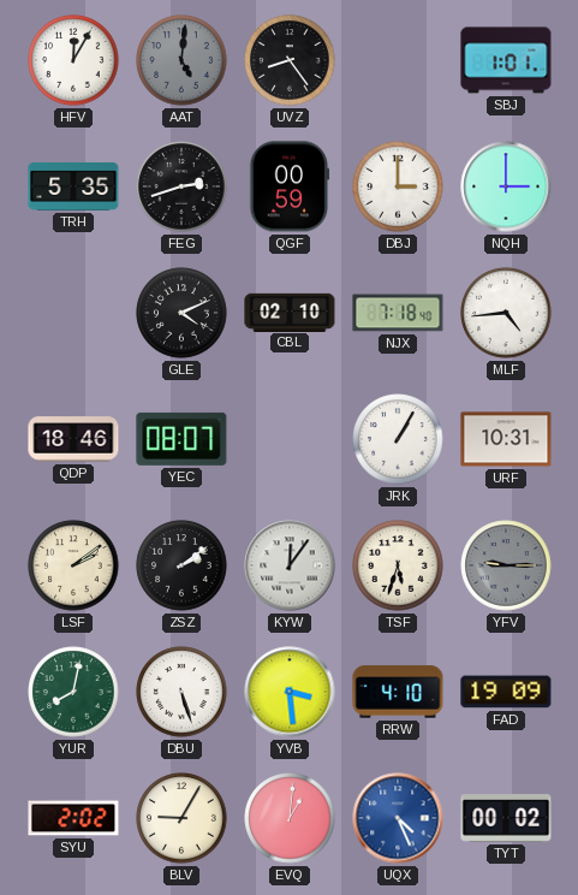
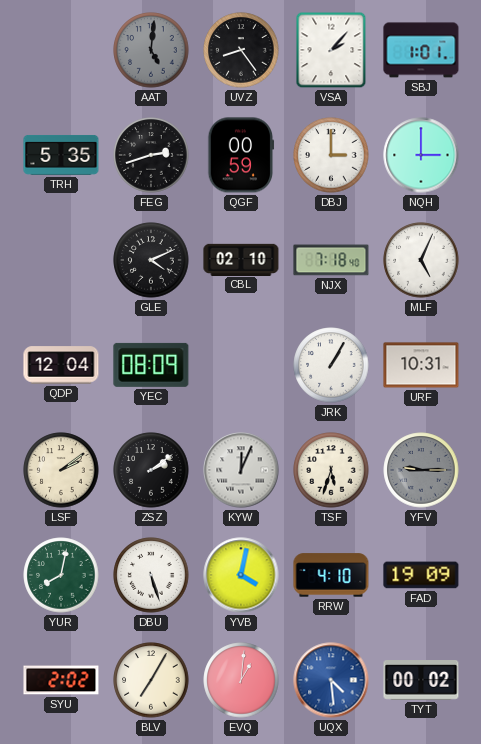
HFV: 12:05 -> none
VSA: none -> 2:07
MLF: 4:44 -> 5:04
QDP: 18:46 -> 12:04
YEC: 08:07 -> 08:09
KYW: 12:06 -> 12:04
YVB: 3:29 -> 4:02
BLV: 9:05 -> 7:05
UQX: 4:26 -> 4:29
